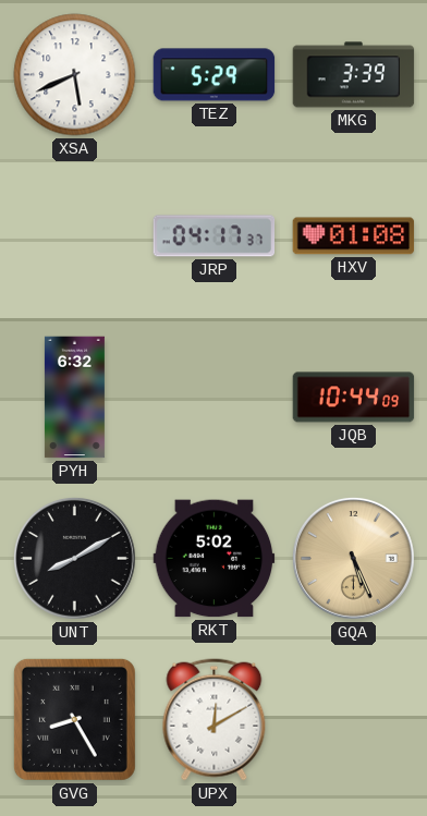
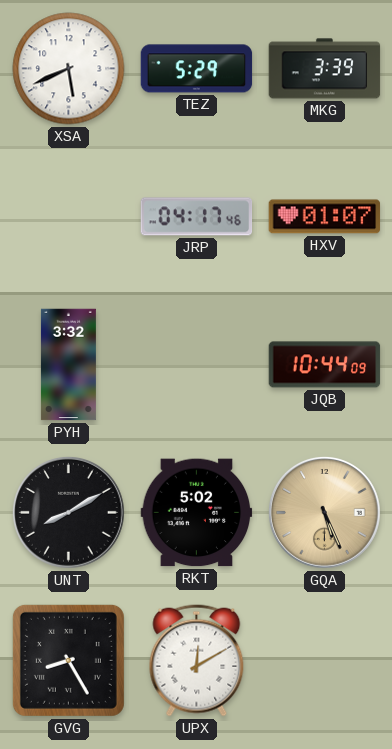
JRP: 04:17:37 -> 04:17:46
HXV: 01:08 -> 01:07
PYH: 6:32 -> 3:32
